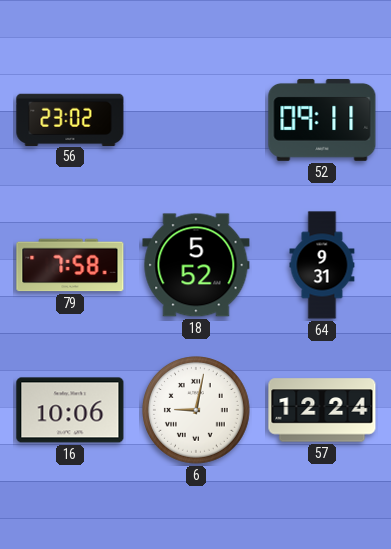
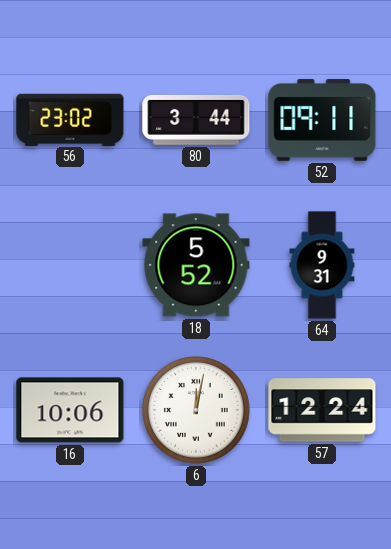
80: none -> 3:44
79: 7:58 -> none
6: 9:02 -> 12:02
